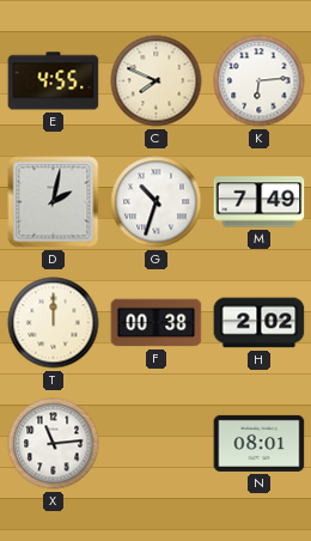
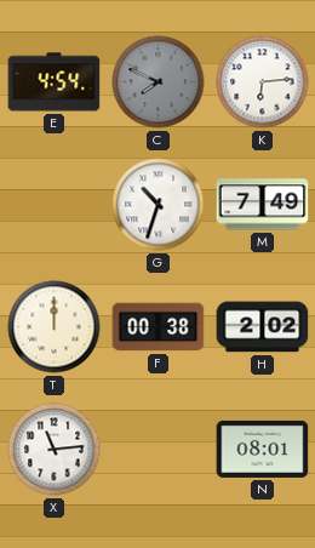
E: 4:55 -> 4:54
C dial: cream -> grey
D: 2:02 -> none
